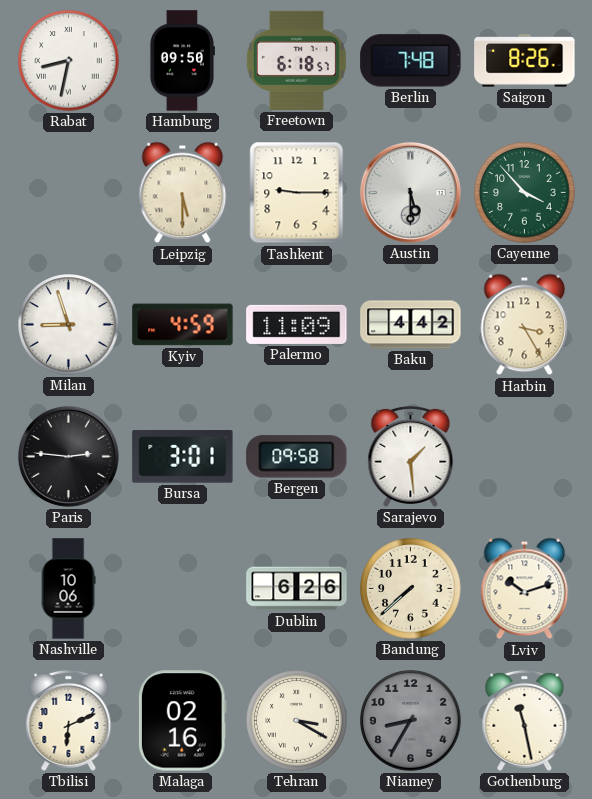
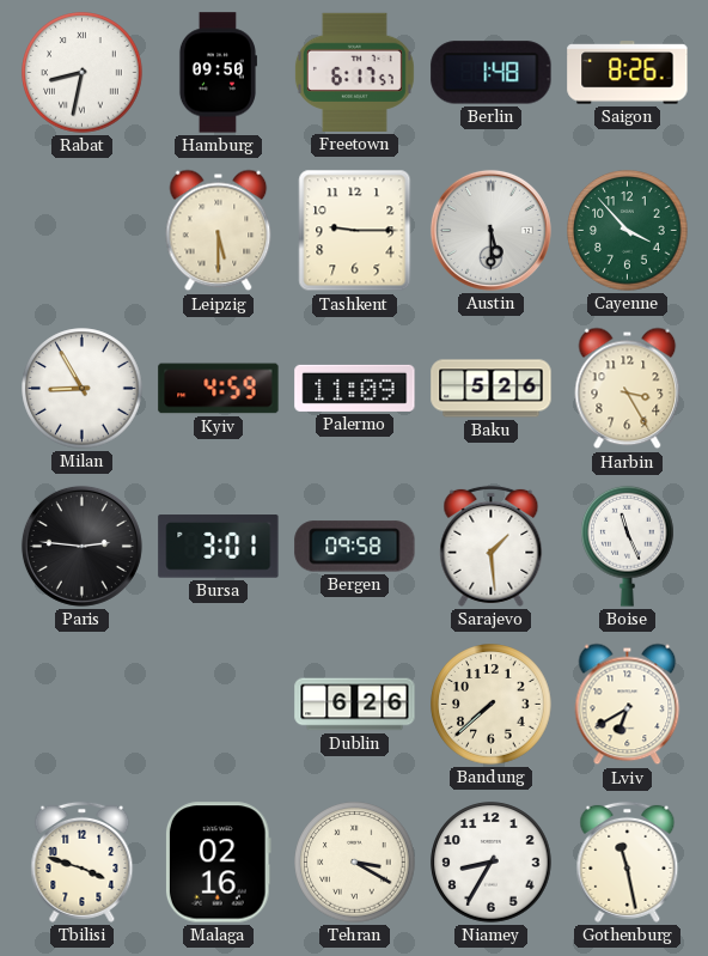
Freetown: 6:18 -> 6:17
Berlin: 7:48 -> 1:48
Milan: 8:57 -> 8:55
Baku: 4:42 -> 5:26
Boise: none -> 11:26
Nashville: 10:06 -> none
Lviv: 10:12 -> 6:40
Tbilisi: 6:11 -> 3:48
Niamey dial: grey -> white
